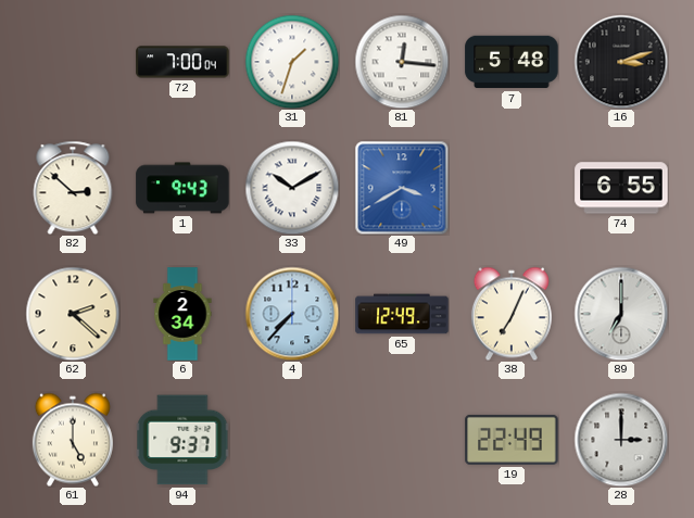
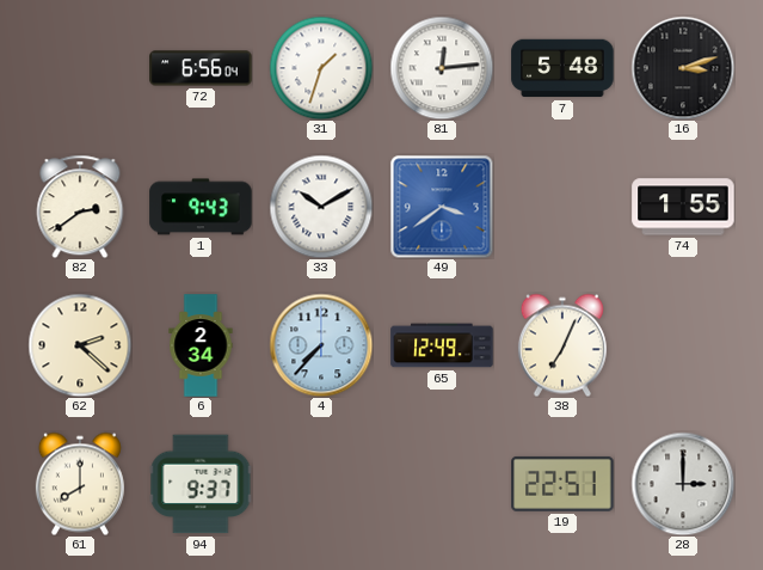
72: 7:00 -> 6:56
81: 12:16 -> 12:14
82: 2:52 -> 2:39
49: 3:40 -> 3:39
74: 6:55 -> 1:55
89: 7:00 -> none
61: 5:00 -> 8:00
19: 22:49 -> 22:51
